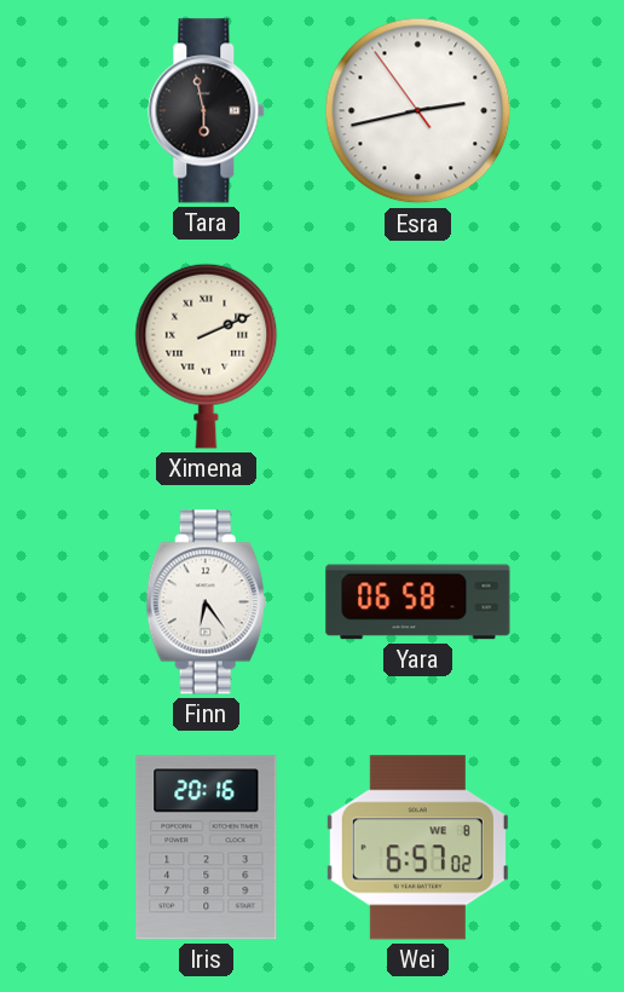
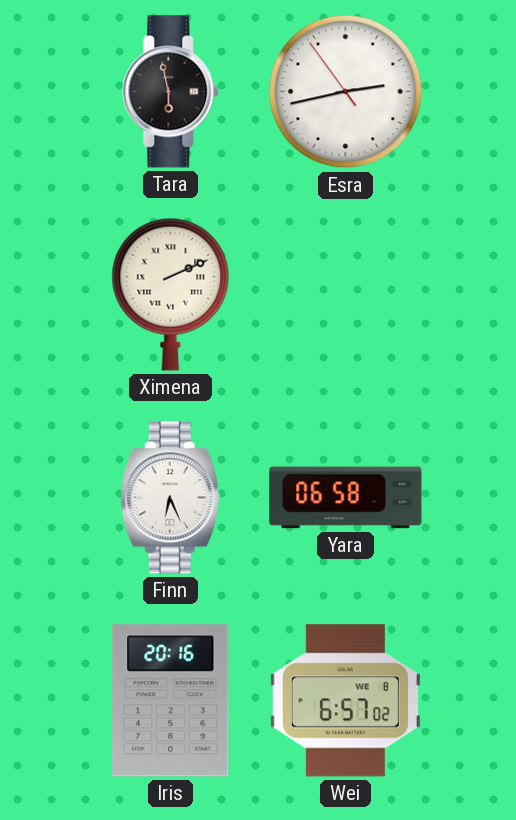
Finn: 6:24 -> 6:26
